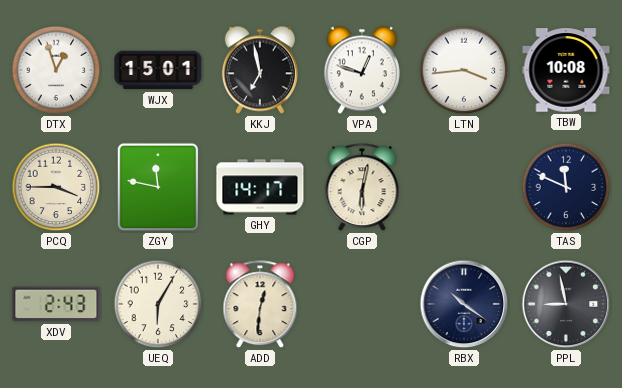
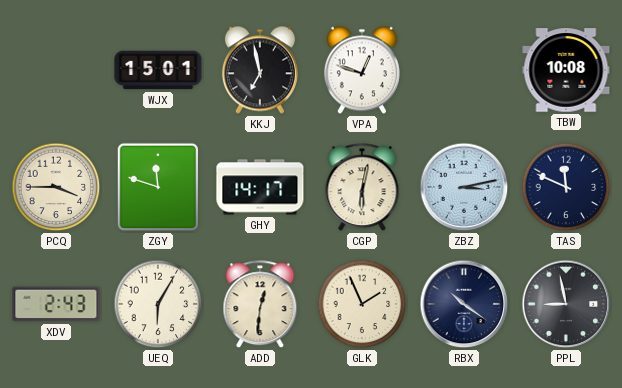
DTX: 12:57 -> none
LTN: 3:44 -> none
ZGY: 11:47 -> 11:48
ZBZ: none -> 3:13
GLK: none -> 1:56
